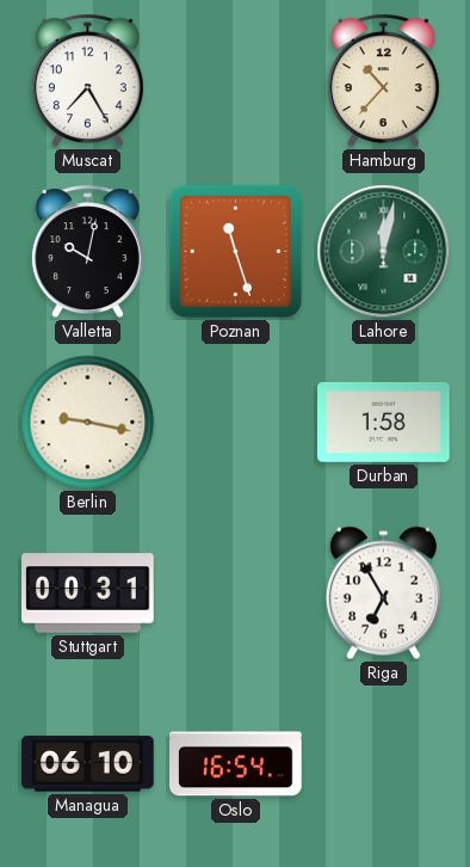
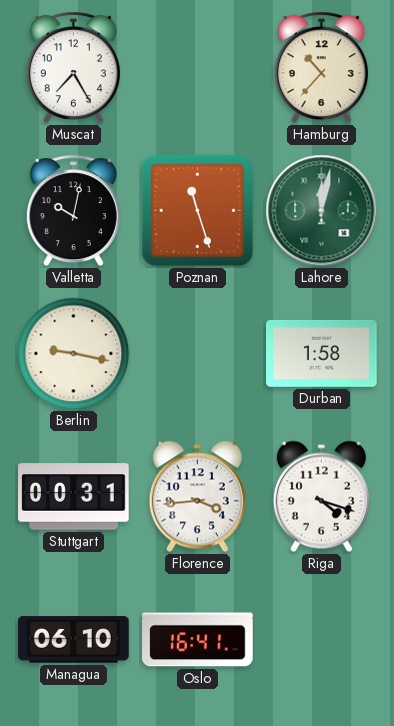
Florence: none -> 3:44
Riga: 6:55 -> 4:18
Oslo: 16:54 -> 16:41
